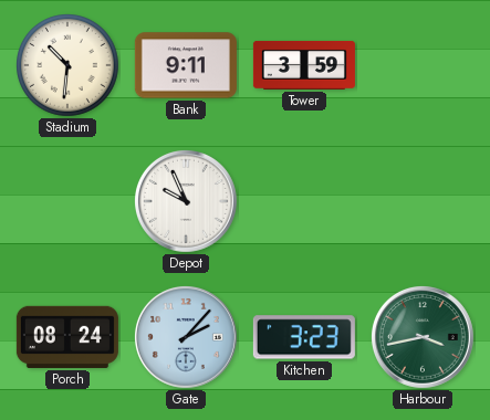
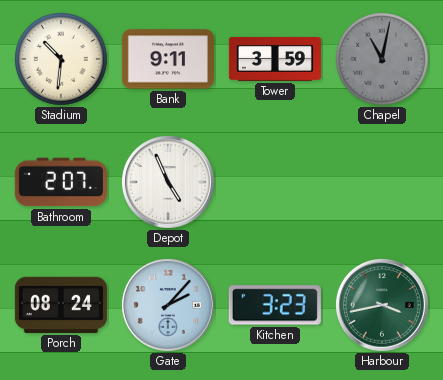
Chapel: none -> 11:02
Bathroom: none -> 2:07
Depot: 9:56 -> 4:56
